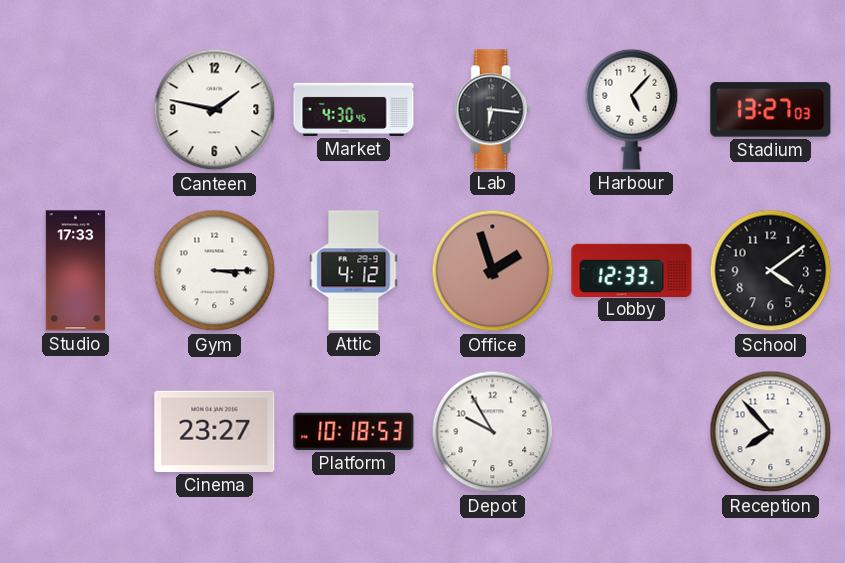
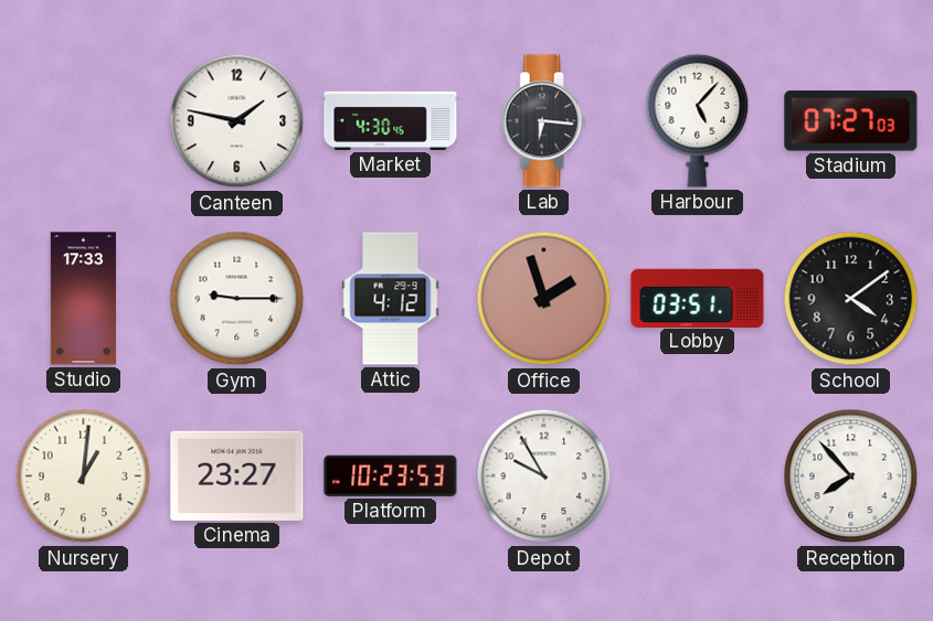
Stadium: 13:27 -> 07:27
Gym: 3:15 -> 9:15
Lobby: 12:33 -> 03:51
Nursery: none -> 1:01
Platform: 10:18 -> 10:23
